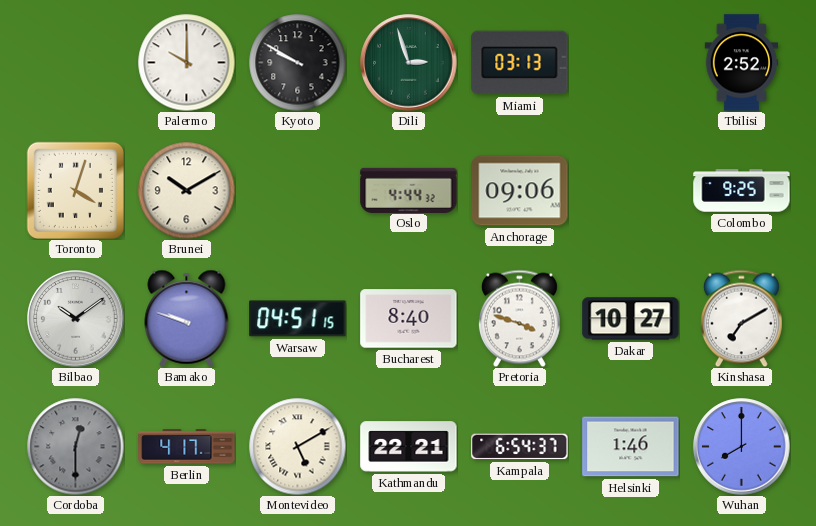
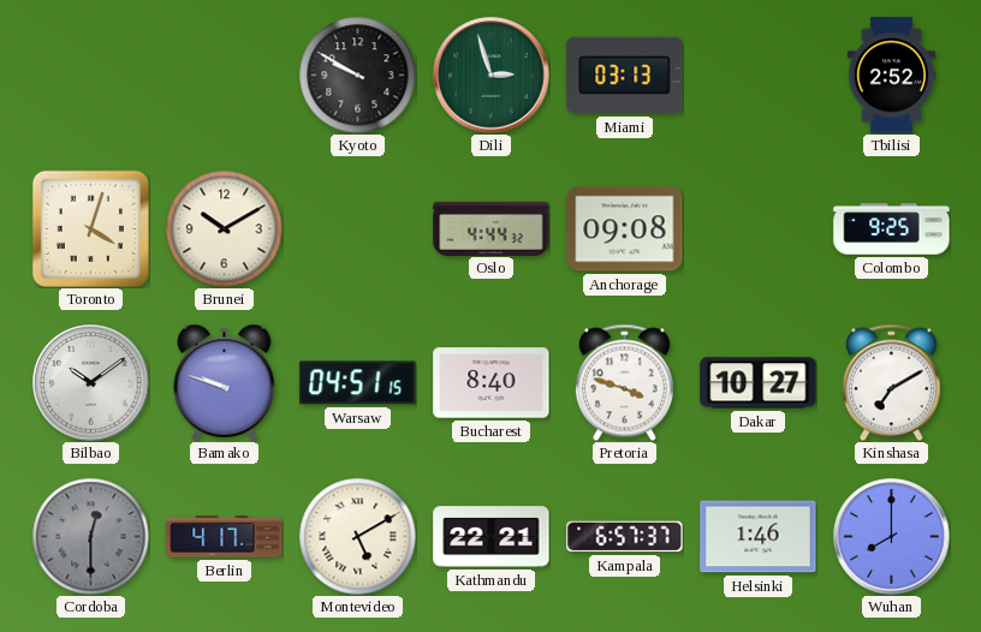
Palermo: 10:00 -> none
Anchorage: 09:06 -> 09:08
Kampala: 6:54 -> 6:57
